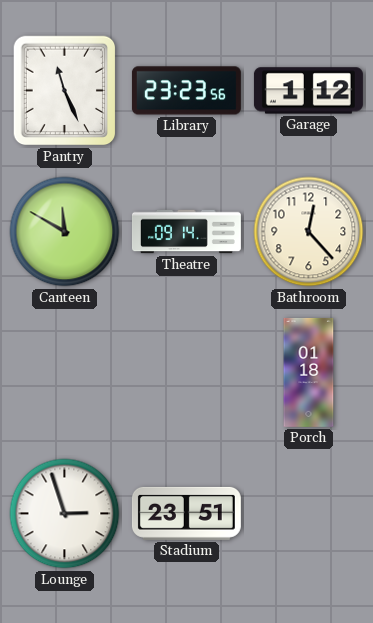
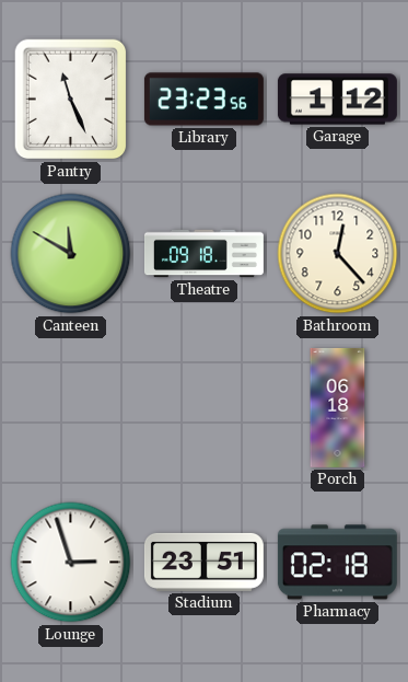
Theatre: 09:14 -> 09:18
Porch: 01:18 -> 06:18
Pharmacy: none -> 02:18
